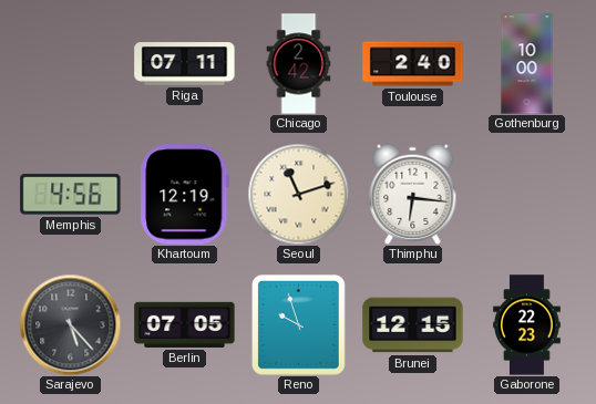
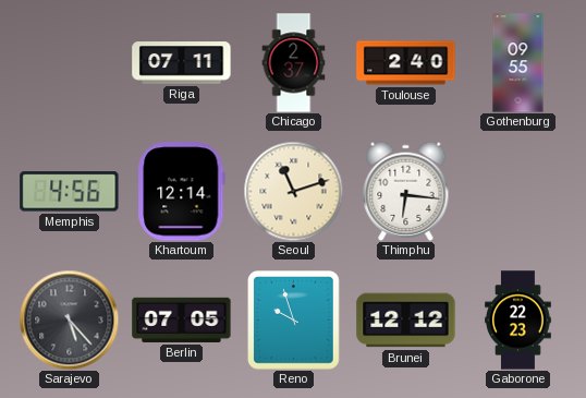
Chicago: 2:42 -> 2:37
Gothenburg: 10:00 -> 09:55
Khartoum: 12:19 -> 12:14
Brunei: 12:15 -> 12:12
